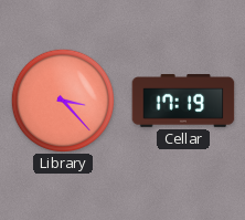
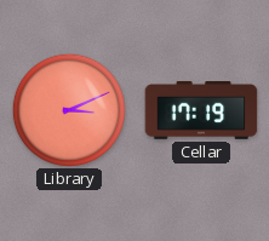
Library: 3:23 -> 3:11
